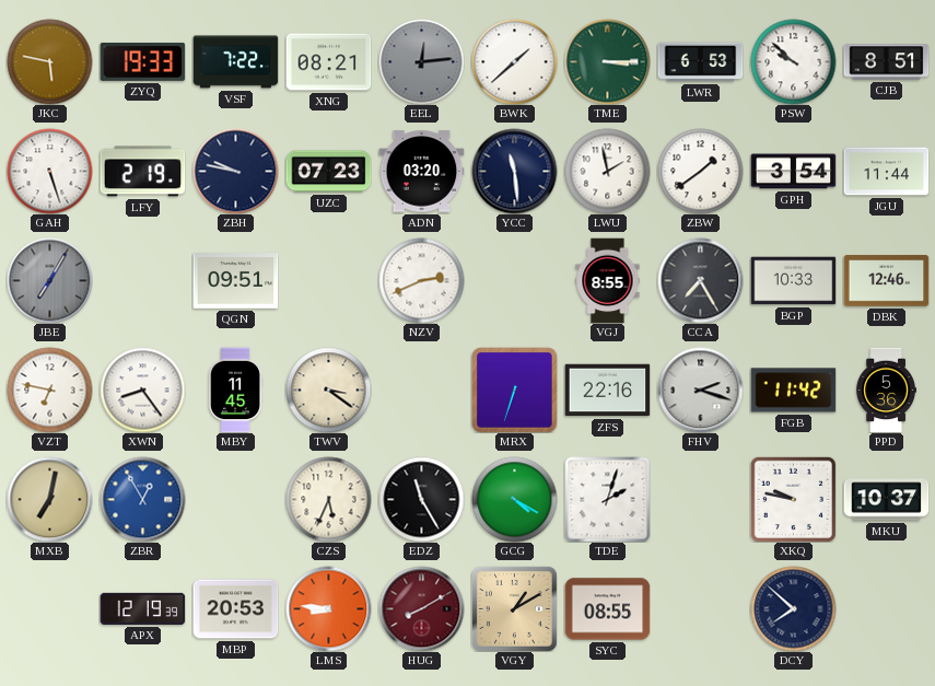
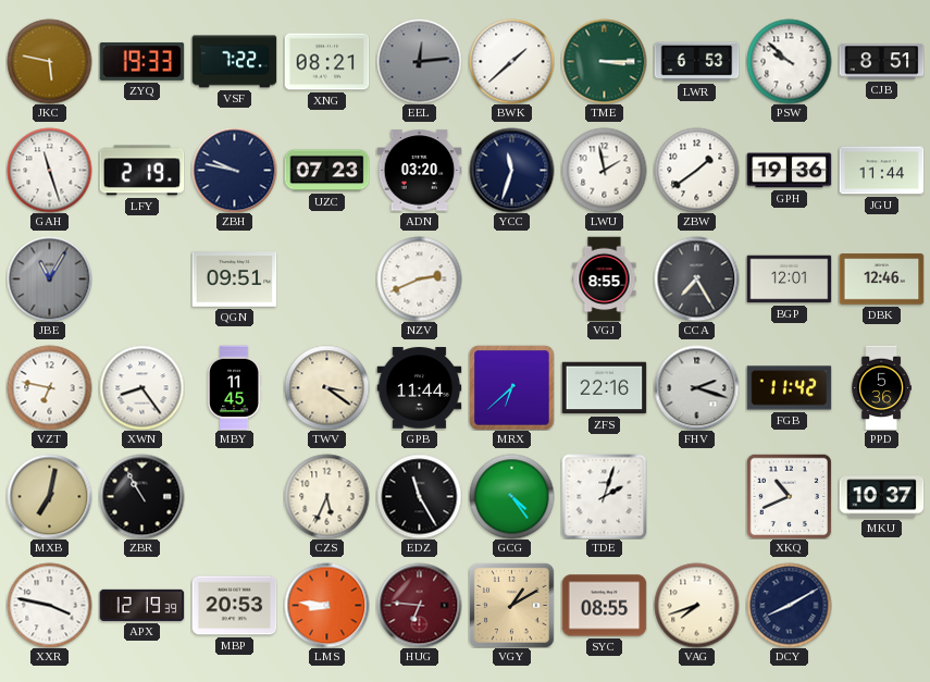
GAH: 5:27 -> 11:27
YCC: 11:29 -> 11:33
GPH: 3:54 -> 19:36
JBE: 7:05 -> 11:05
BGP: 10:33 -> 12:01
GPB: none -> 11:44
MRX: 6:33 -> 6:38
ZBR: 12:55 -> 10:55
ZBR dial: blue -> black
GCG: 4:20 -> 4:24
XKQ: 9:47 -> 10:41
XXR: none -> 3:47
HUG: 8:10 -> 6:46
VAG: none -> 7:42
DCY: 7:52 -> 8:10
